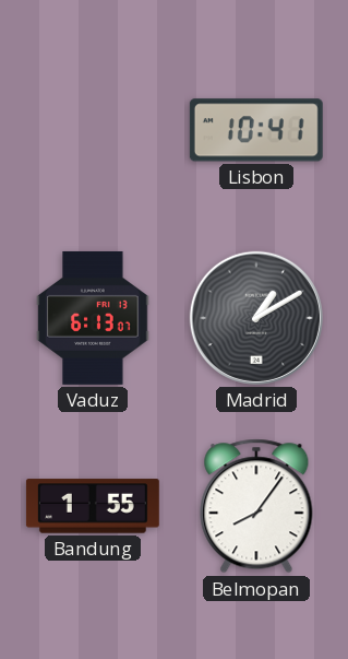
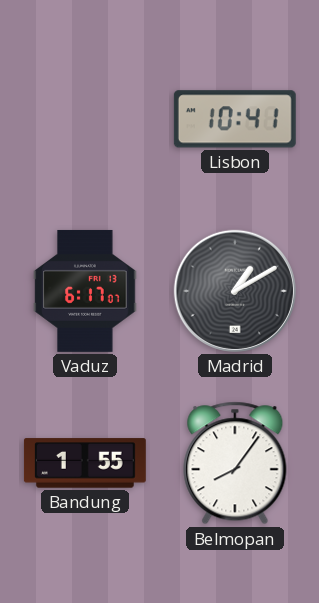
Vaduz: 6:13 -> 6:17
